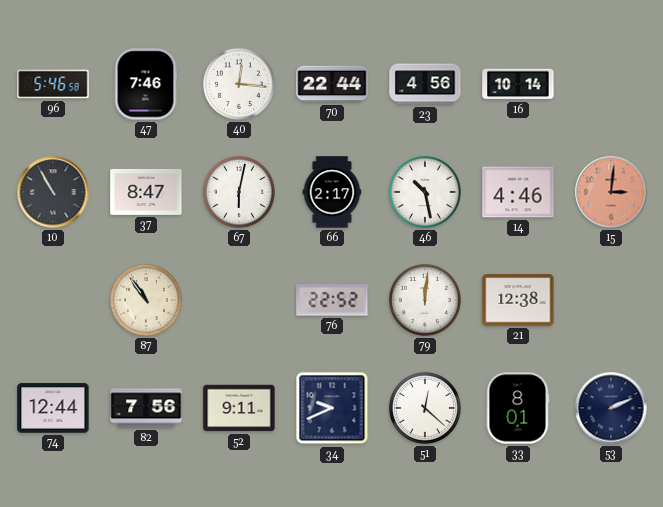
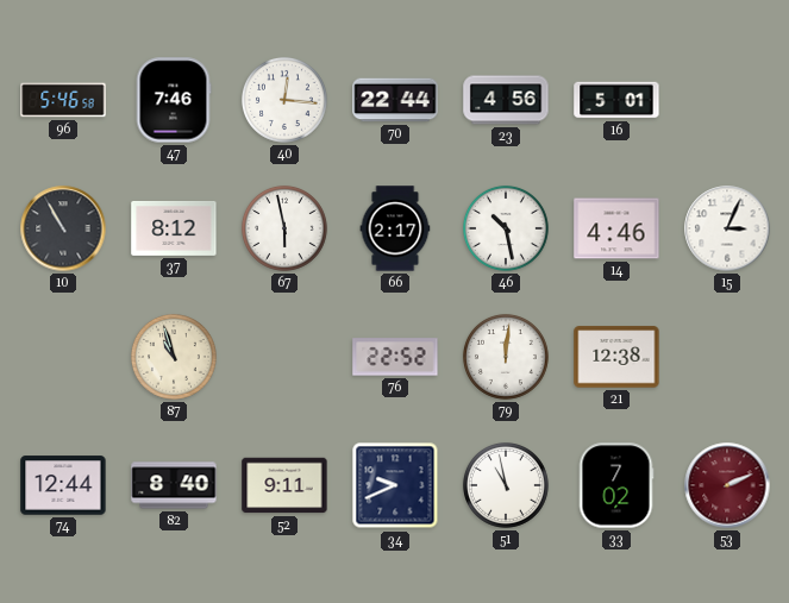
16: 10:14 -> 5:01
37: 8:47 -> 8:12
67: 6:02 -> 5:58
15: 3:01 -> 3:04
15 dial: salmon -> white
87: 10:54 -> 10:57
82: 7:56 -> 8:40
51: 12:22 -> 10:58
33: 8:01 -> 7:02
53 dial: navy -> burgundy
